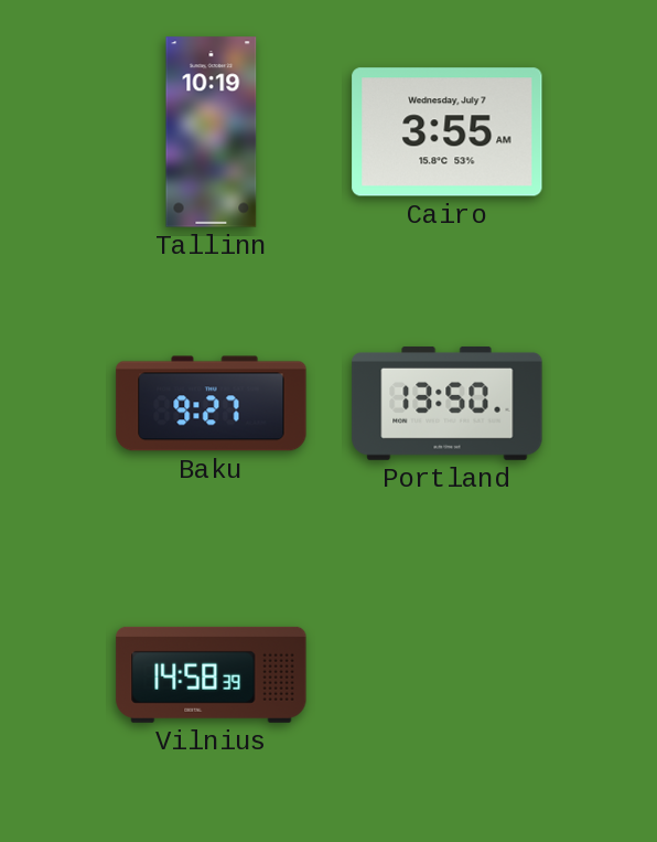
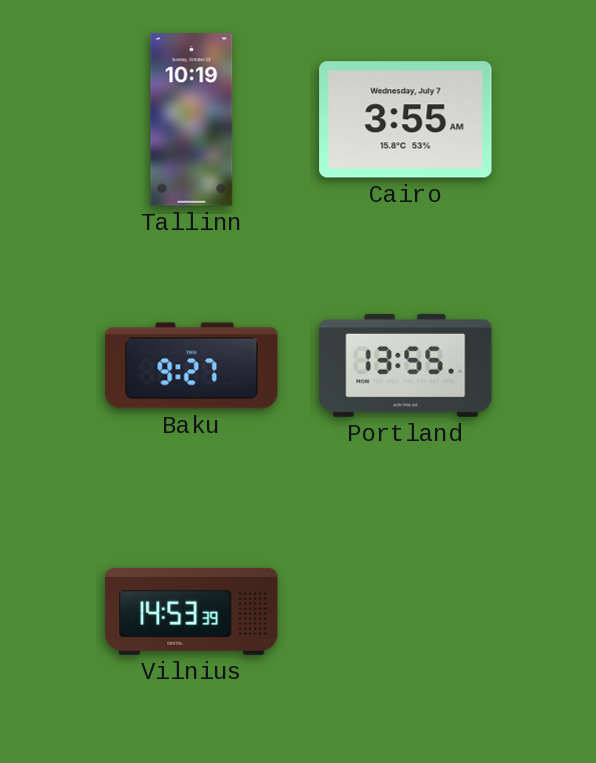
Portland: 13:50 -> 13:55
Vilnius: 14:58 -> 14:53
